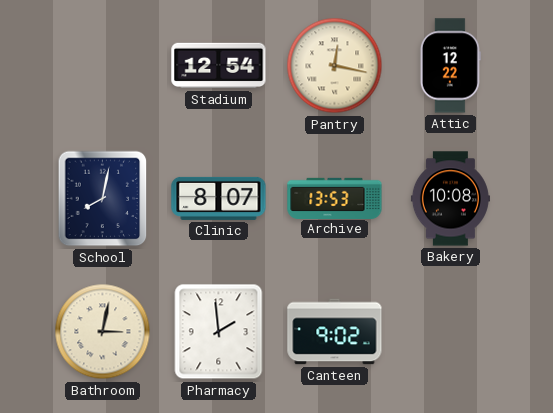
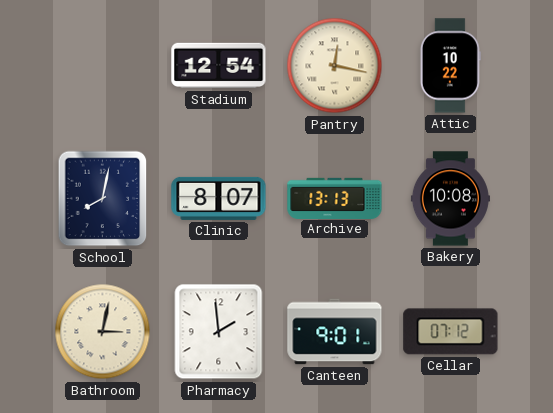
Attic: 12:22 -> 10:22
Archive: 13:53 -> 13:13
Canteen: 9:02 -> 9:01
Cellar: none -> 07:12
